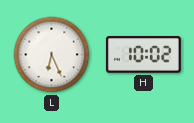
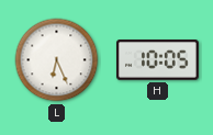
H: 10:02 -> 10:05
